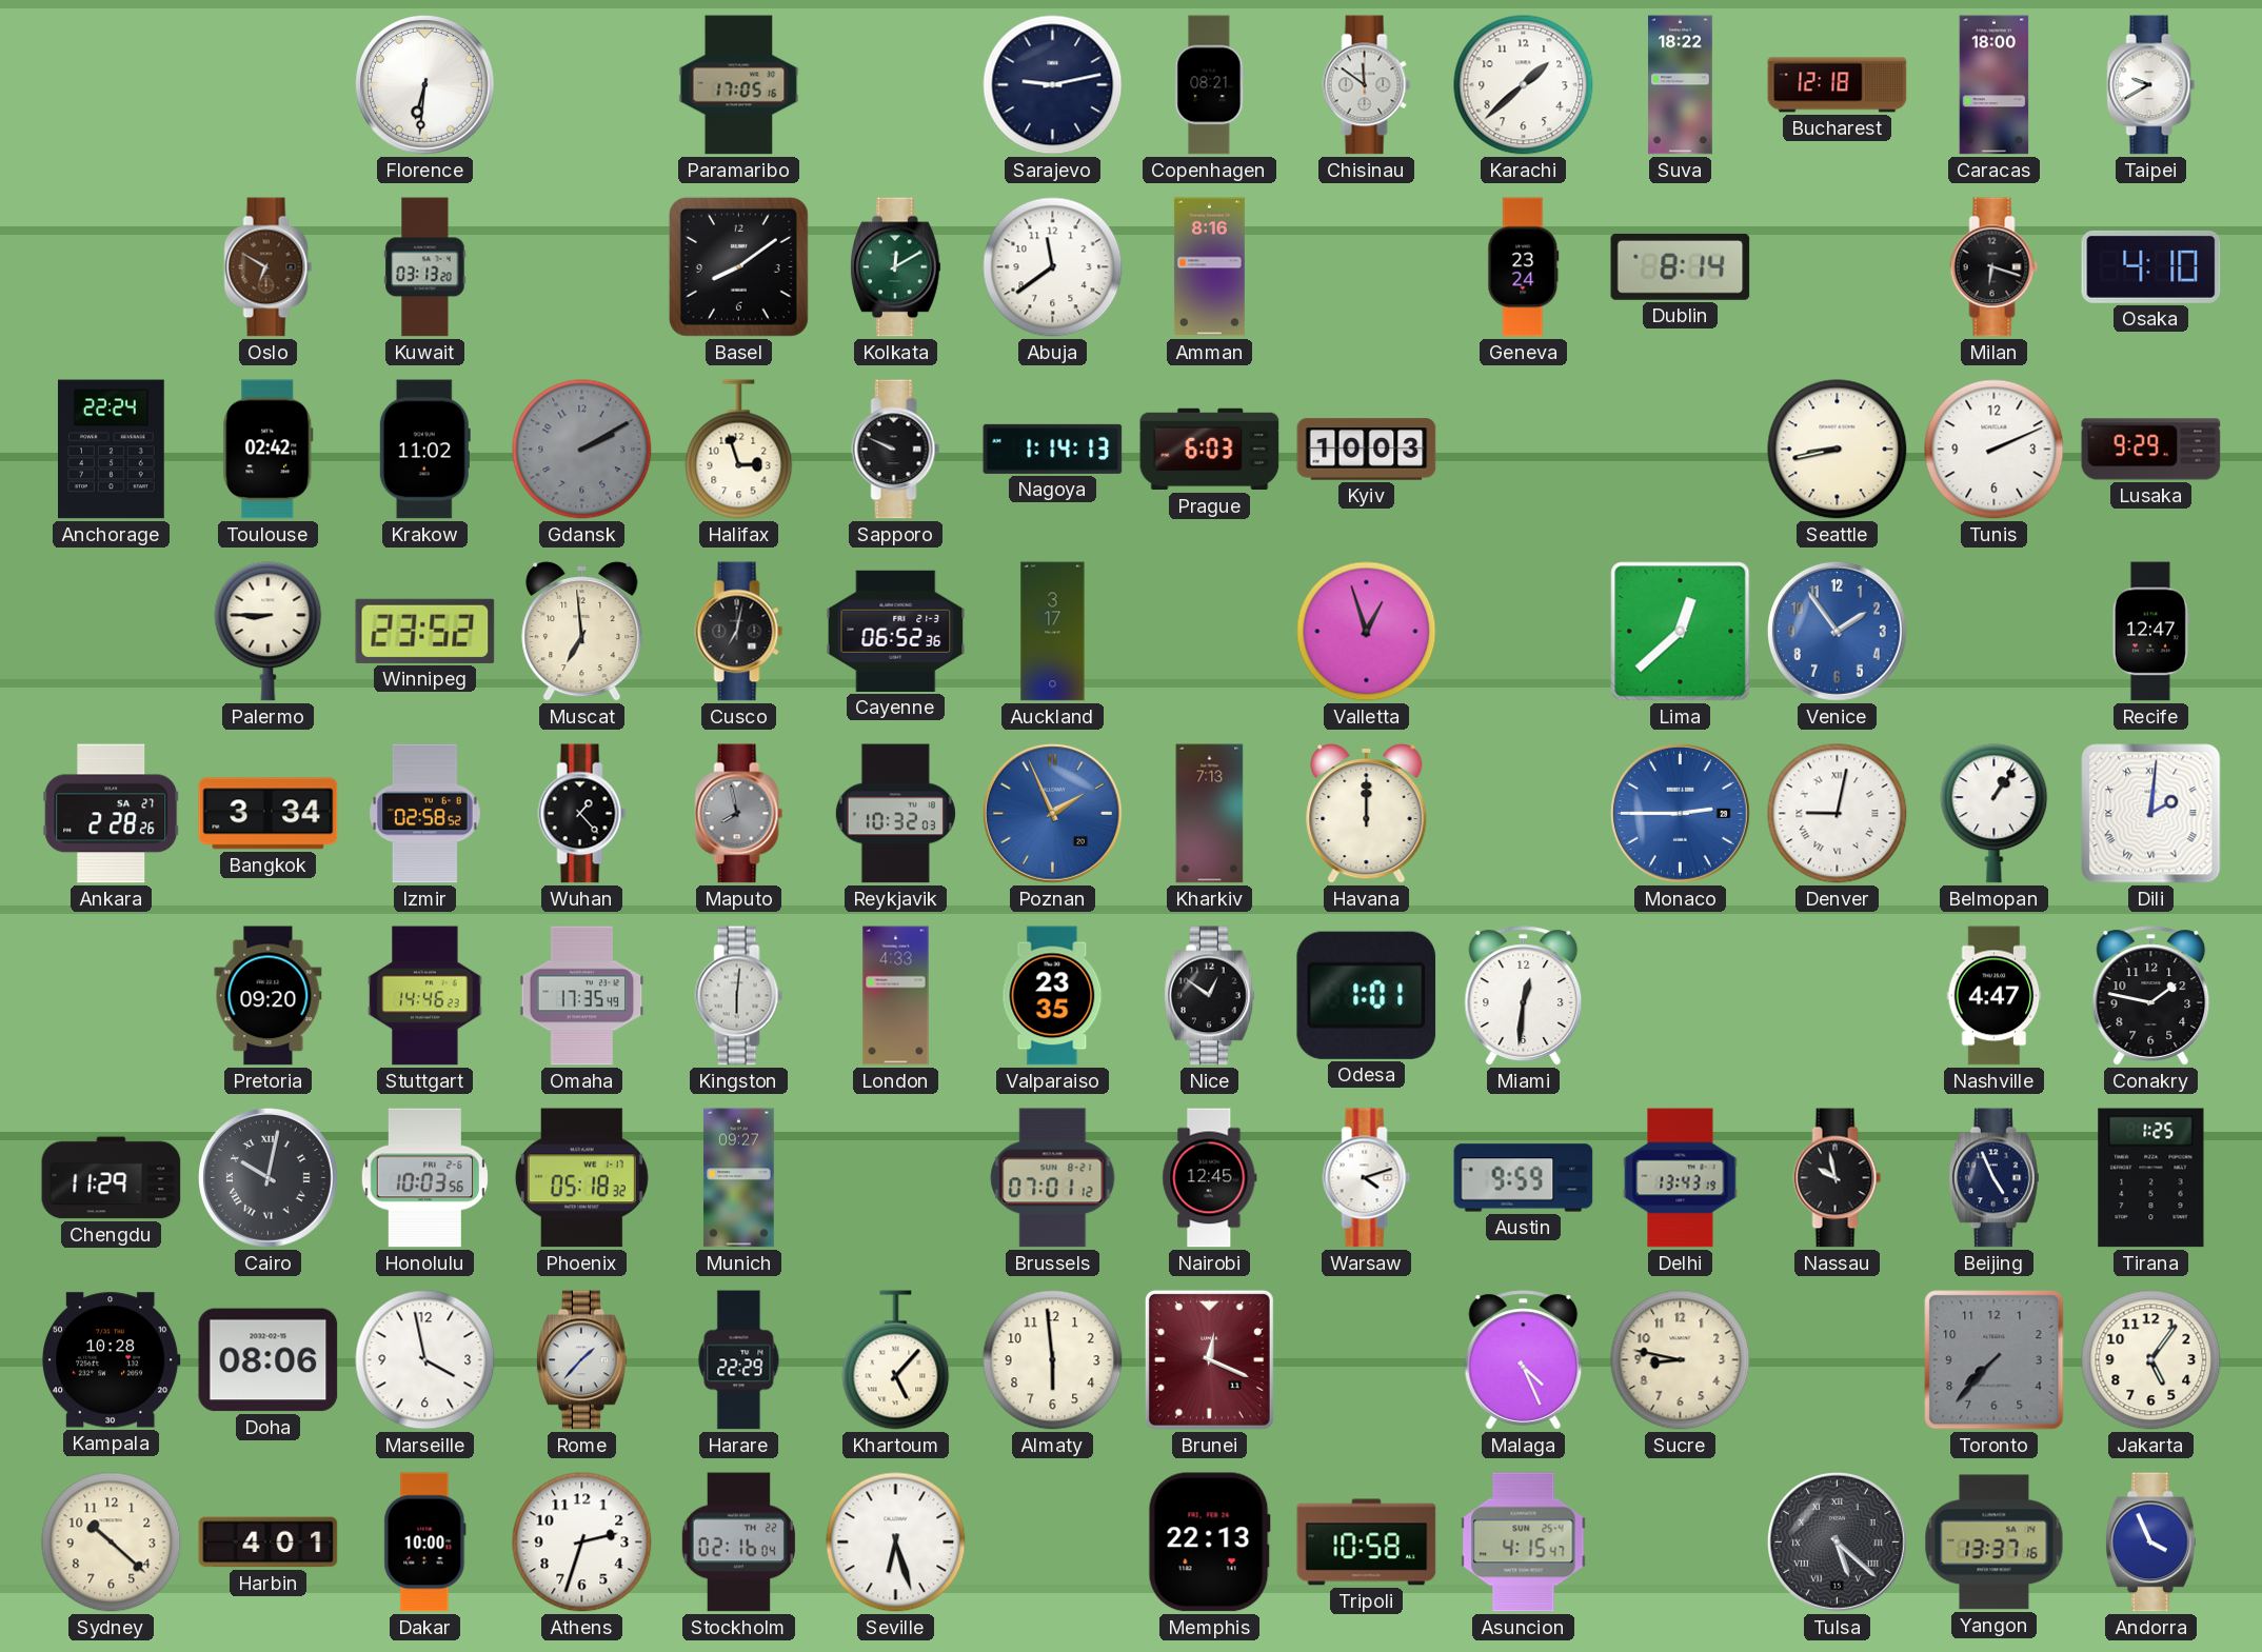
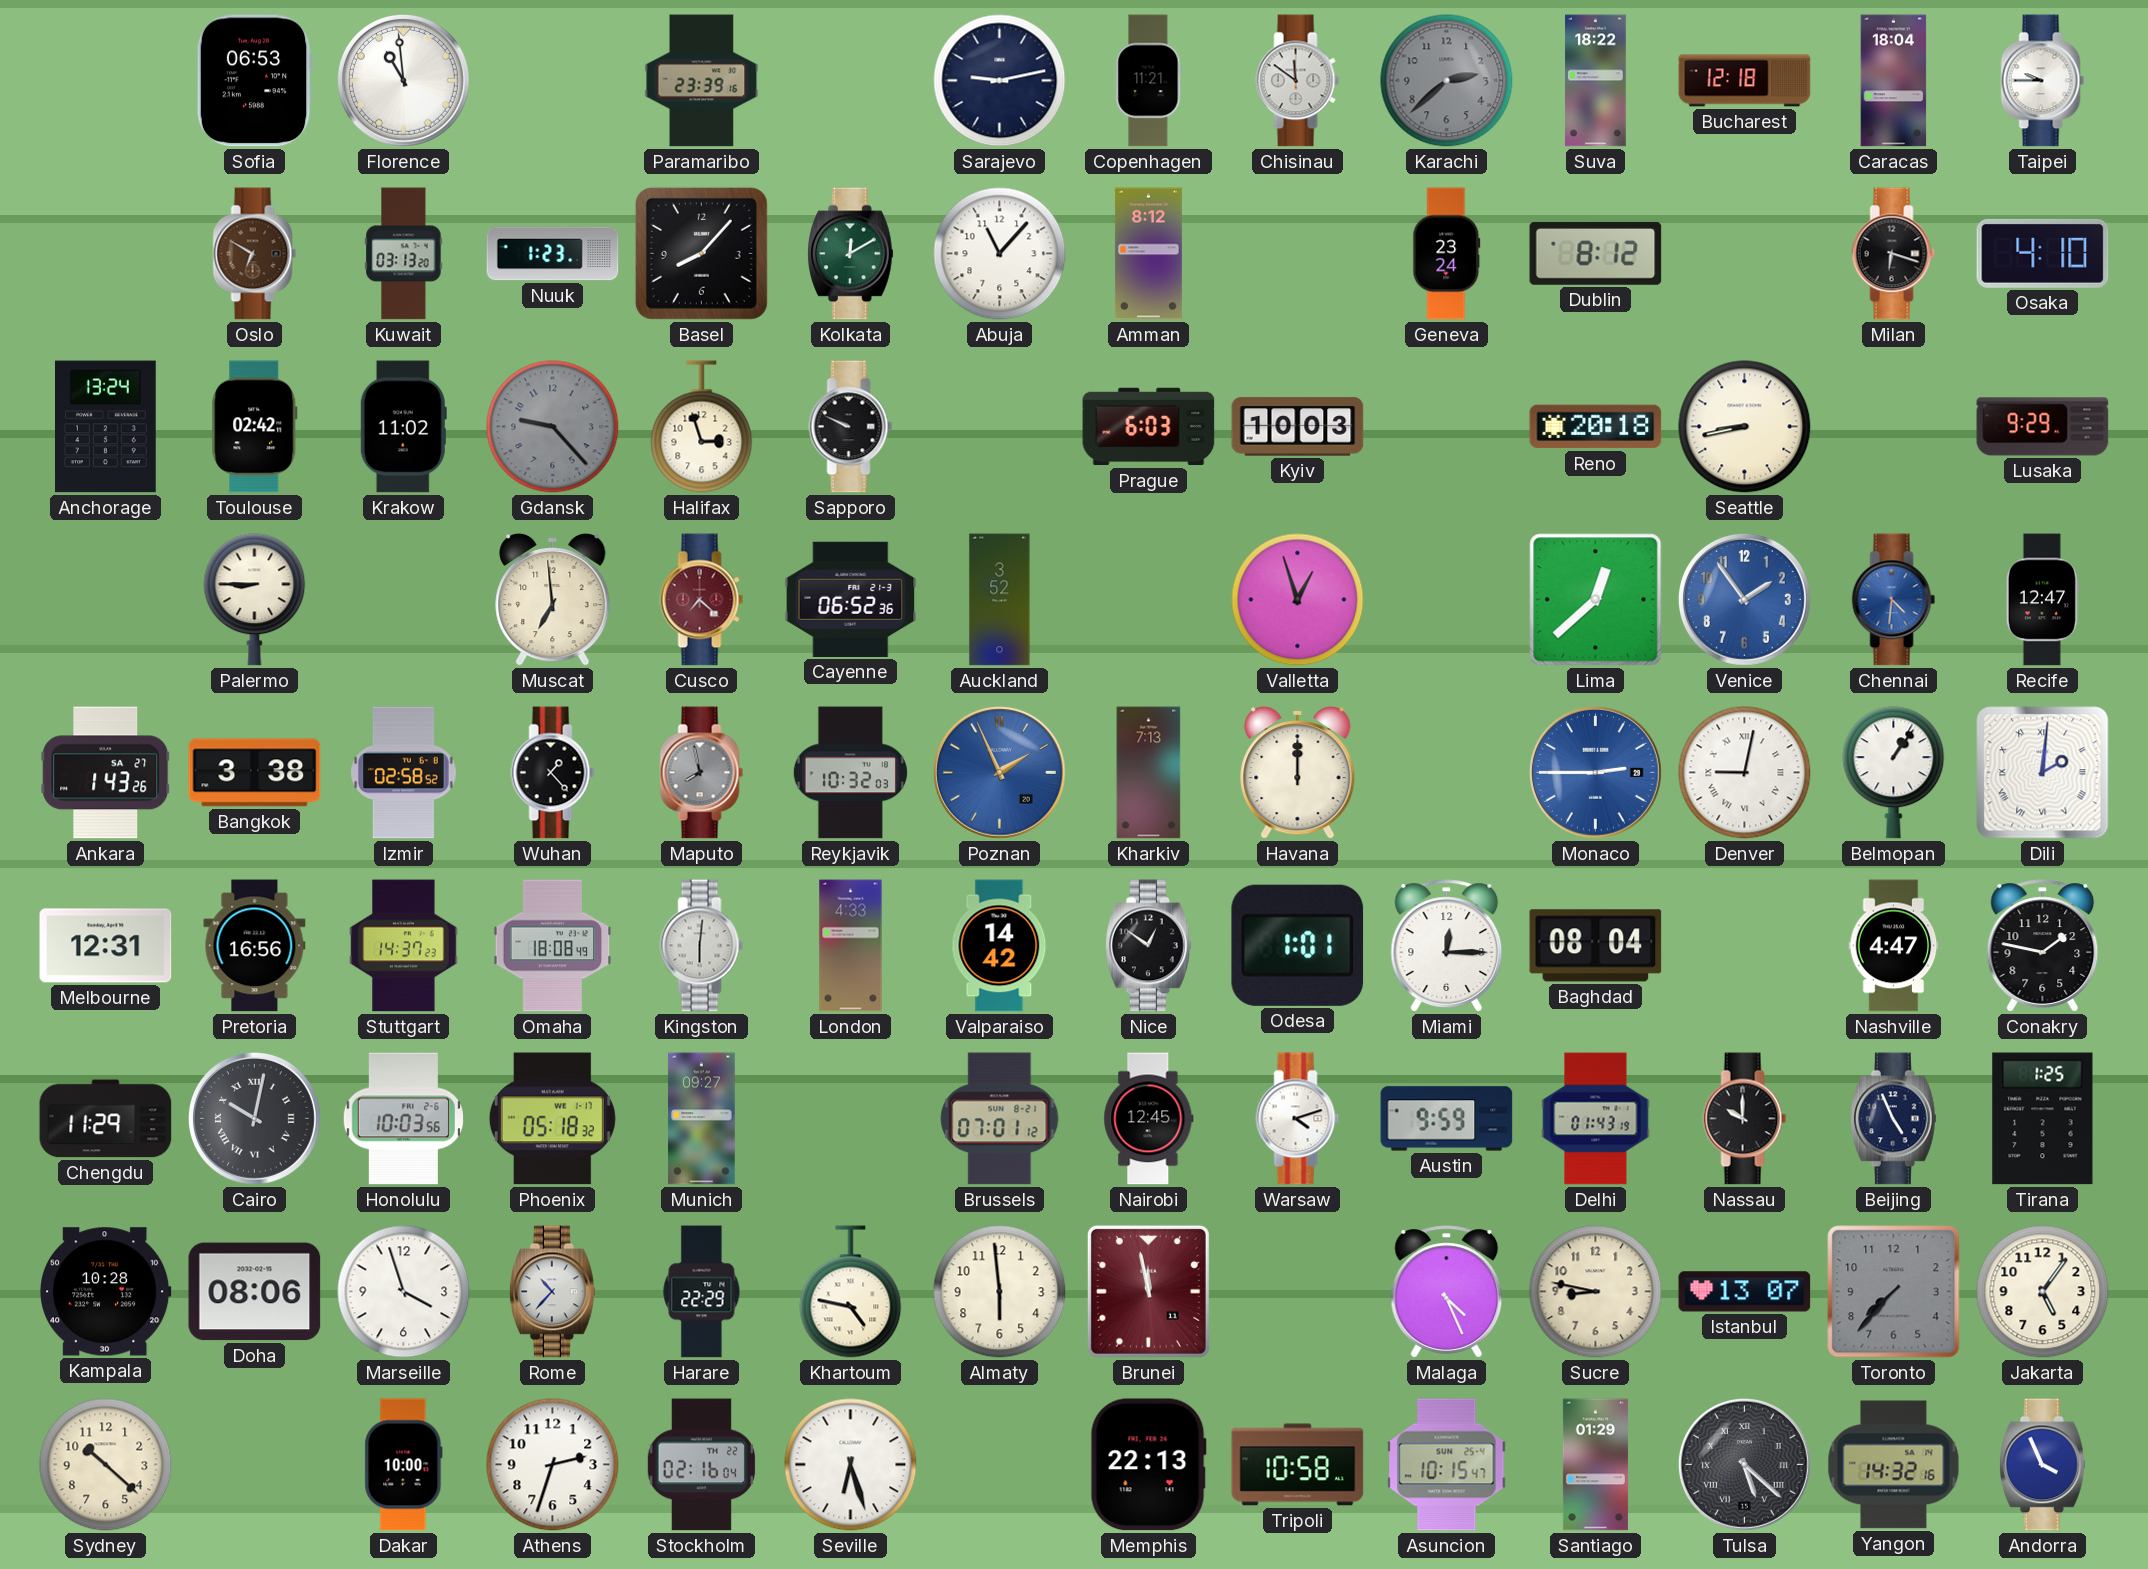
Sofia: none -> 06:53
Florence: 6:31 -> 10:59
Paramaribo: 17:05 -> 23:39
Copenhagen: 08:21 -> 11:21
Karachi: 1:38 -> 2:38
Karachi dial: white -> grey
Caracas: 18:00 -> 18:04
Taipei: 9:40 -> 9:45
Nuuk: none -> 1:23
Basel: 8:09 -> 8:07
Abuja: 11:39 -> 11:07
Amman: 8:16 -> 8:12
Dublin: 8:14 -> 8:12
Anchorage: 22:24 -> 13:24
Gdansk: 2:10 -> 9:23
Nagoya: 1:14 -> none
Reno: none -> 20:18
Tunis: 2:11 -> none
Winnipeg: 23:52 -> none
Cusco: 7:02 -> 7:22
Cusco dial: black -> burgundy
Auckland: 3:17 -> 3:52
Chennai: none -> 4:31
Ankara: 2:28 -> 1:43
Bangkok: 3:34 -> 3:38
Melbourne: none -> 12:31
Pretoria: 09:20 -> 16:56
Stuttgart: 14:46 -> 14:37
Omaha: 17:35 -> 18:08
Valparaiso: 23:35 -> 14:42
Miami: 12:31 -> 12:15
Baghdad: none -> 08:04
Delhi: 13:43 -> 01:43
Nassau: 9:58 -> 10:00
Marseille: 3:58 -> 3:57
Rome: 1:37 -> 10:37
Khartoum: 5:07 -> 4:47
Brunei: 12:19 -> 11:58
Istanbul: none -> 13:07
Harbin: 4:01 -> none
Asuncion: 4:15 -> 10:15
Santiago: none -> 01:29
Yangon: 13:37 -> 14:32
